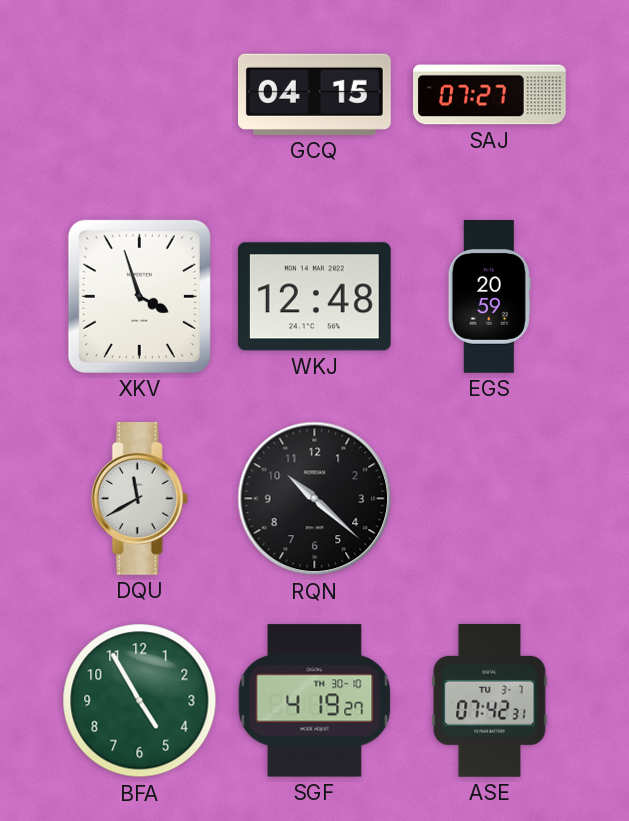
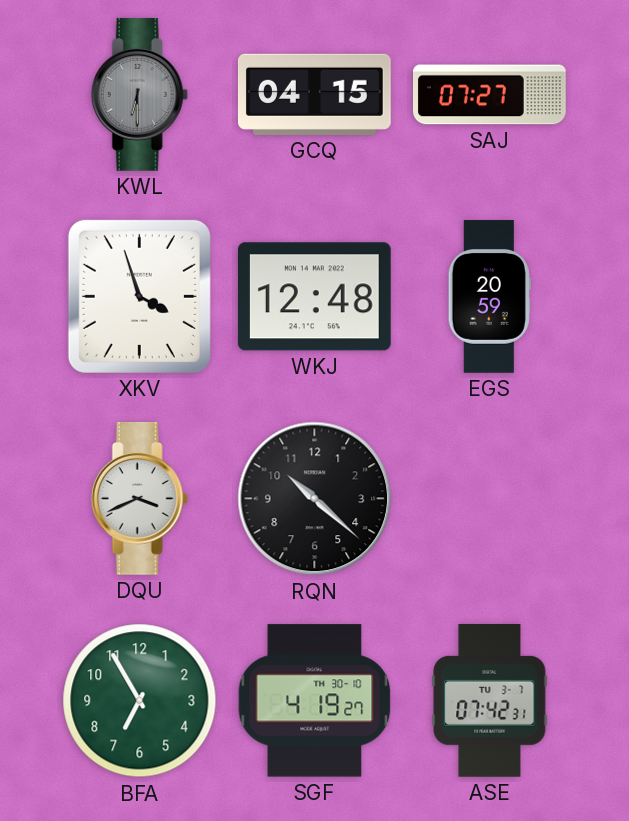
KWL: none -> 6:30
DQU: 11:40 -> 3:41
BFA: 4:55 -> 6:55
